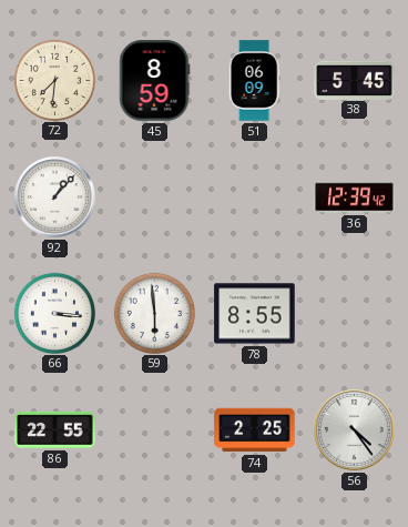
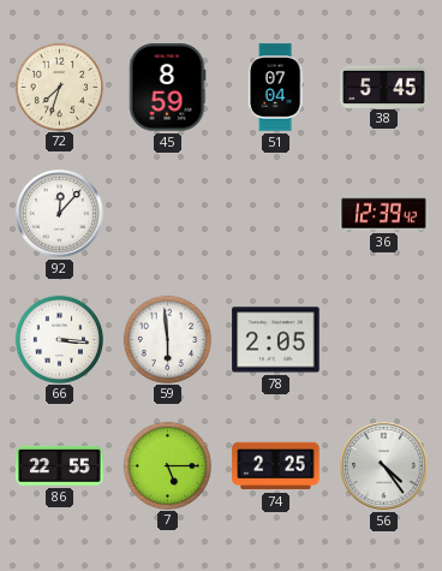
72: 7:31 -> 7:33
51: 06:09 -> 07:04
92: 1:07 -> 12:07
78: 8:55 -> 2:05
7: none -> 5:15
